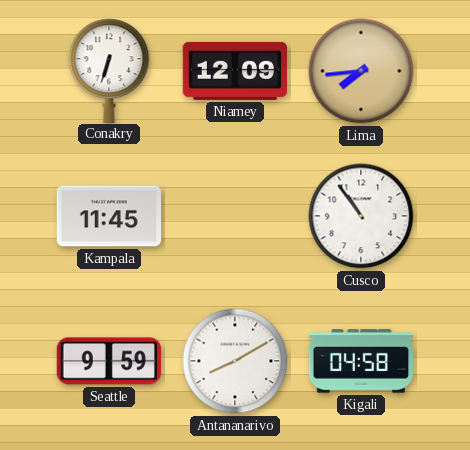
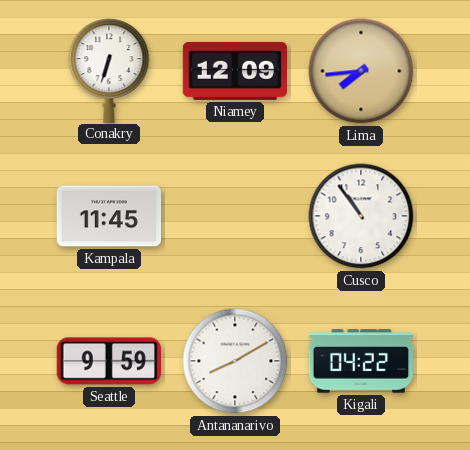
Kigali: 04:58 -> 04:22
